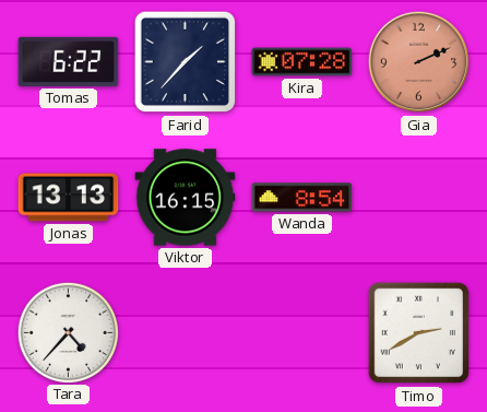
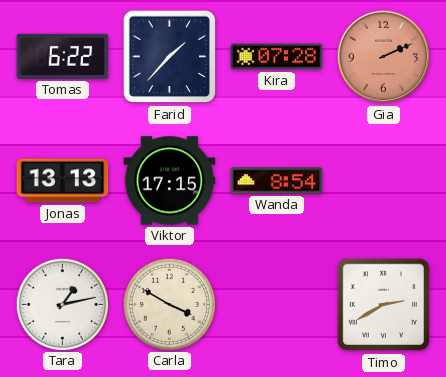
Viktor: 16:15 -> 17:15
Tara: 4:37 -> 1:13
Carla: none -> 3:50
